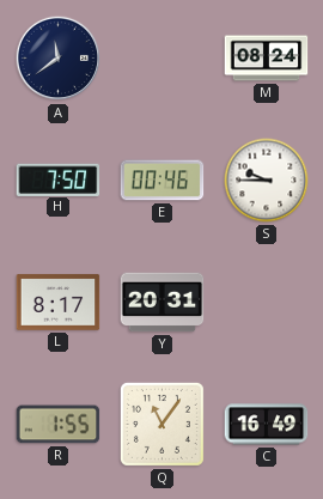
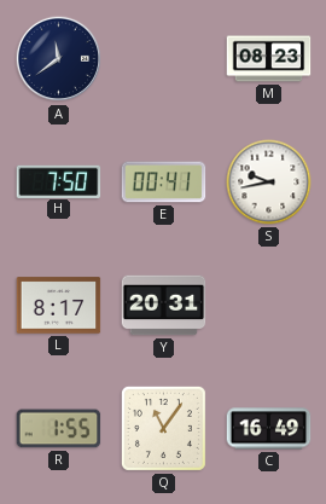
M: 08:24 -> 08:23
E: 00:46 -> 00:41
S: 9:45 -> 9:43
